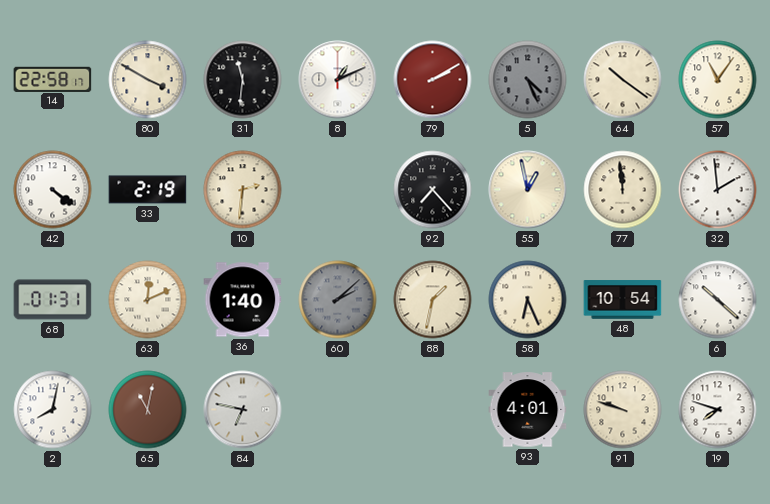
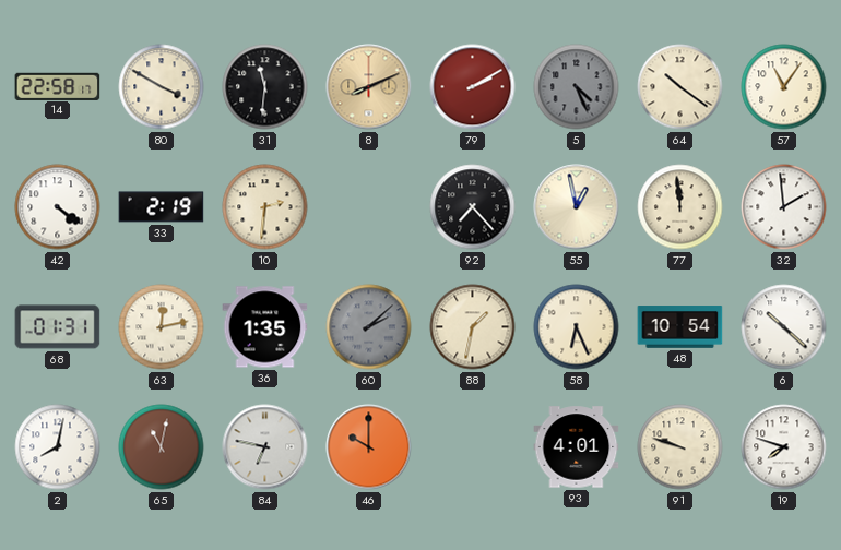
8: 1:11 -> 8:11
8 dial: white -> champagne
63: 12:11 -> 12:13
36: 1:40 -> 1:35
46: none -> 10:00
